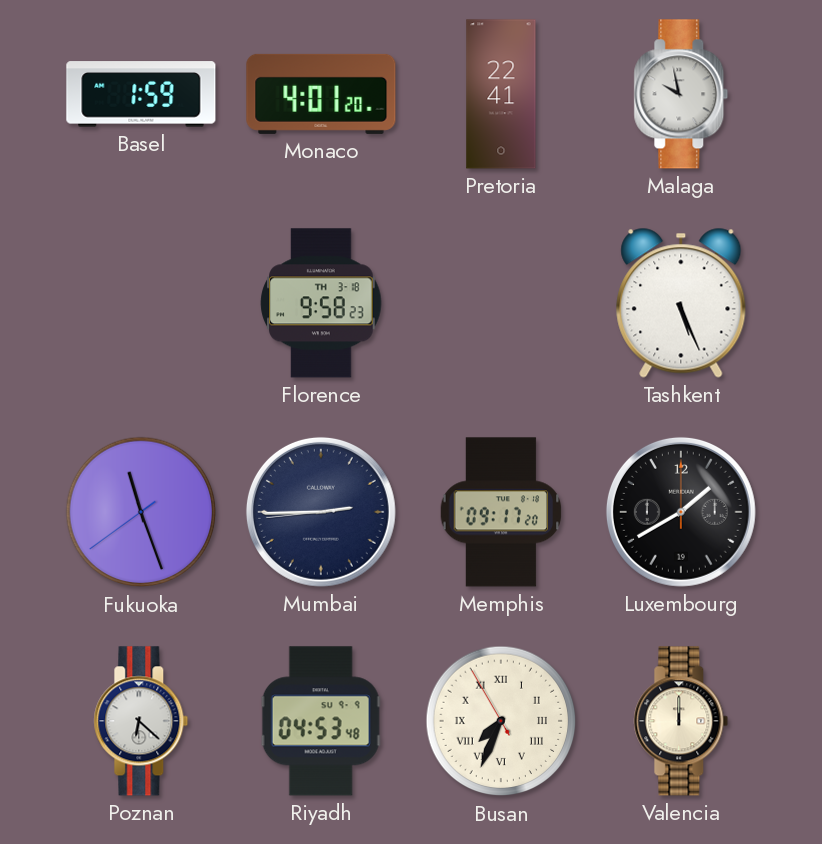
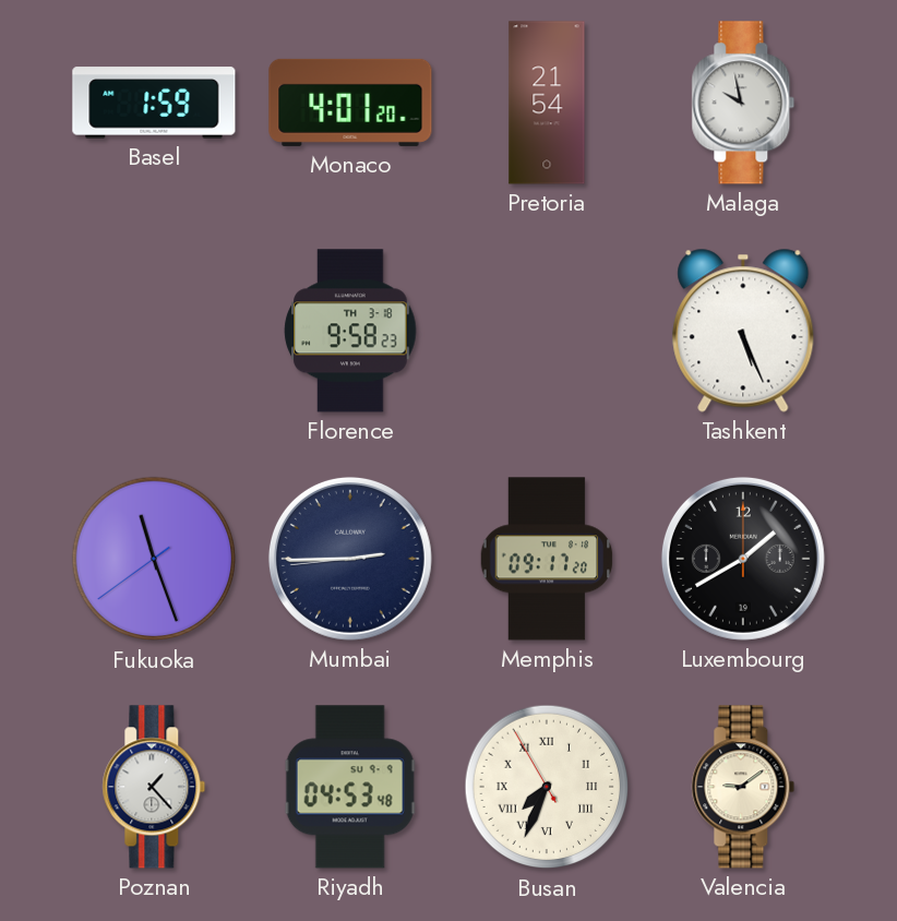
Pretoria: 22:41 -> 21:54
Poznan: 6:22 -> 1:23
Valencia: 12:00 -> 9:09
